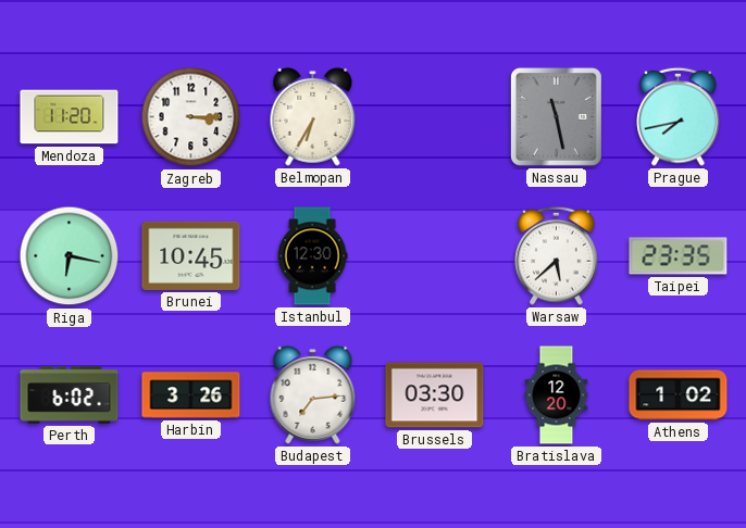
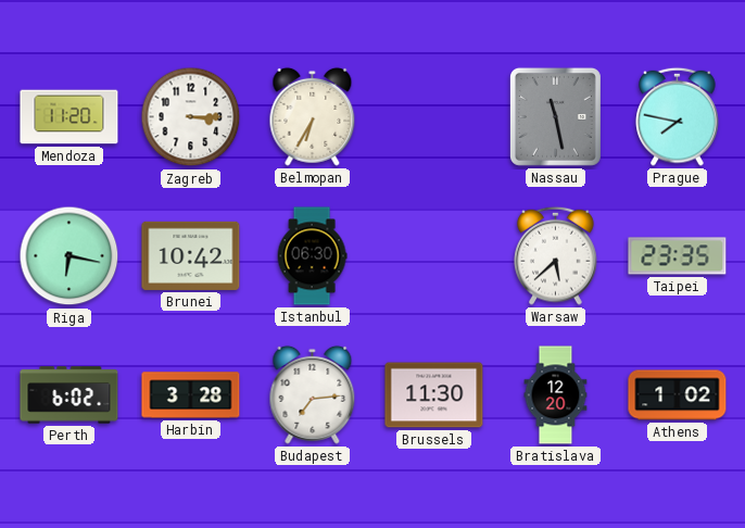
Prague: 7:43 -> 7:47
Brunei: 10:45 -> 10:42
Istanbul: 12:30 -> 06:30
Harbin: 3:26 -> 3:28
Brussels: 03:30 -> 11:30
